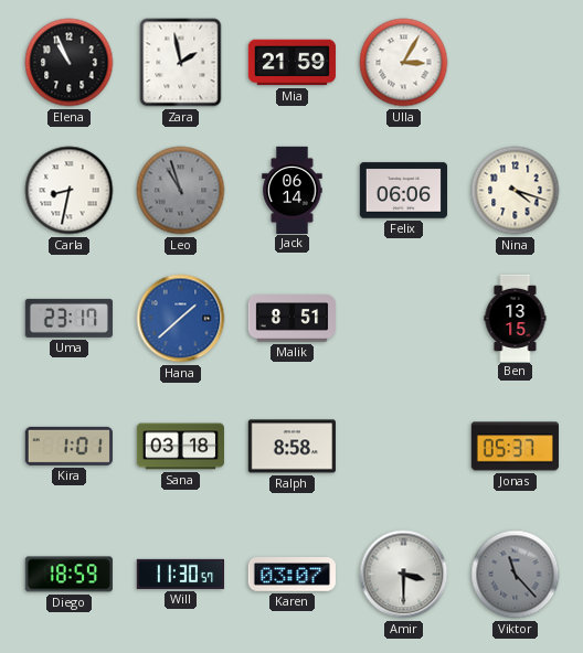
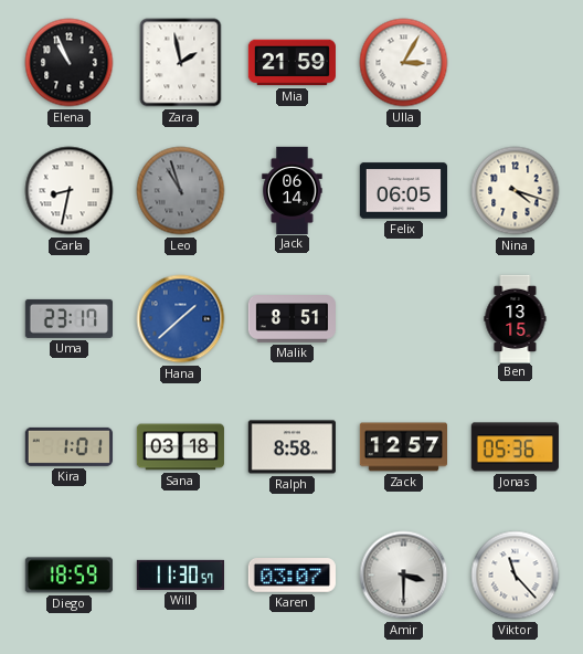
Felix: 06:06 -> 06:05
Zack: none -> 12:57
Jonas: 05:37 -> 05:36
Viktor dial: grey -> white
